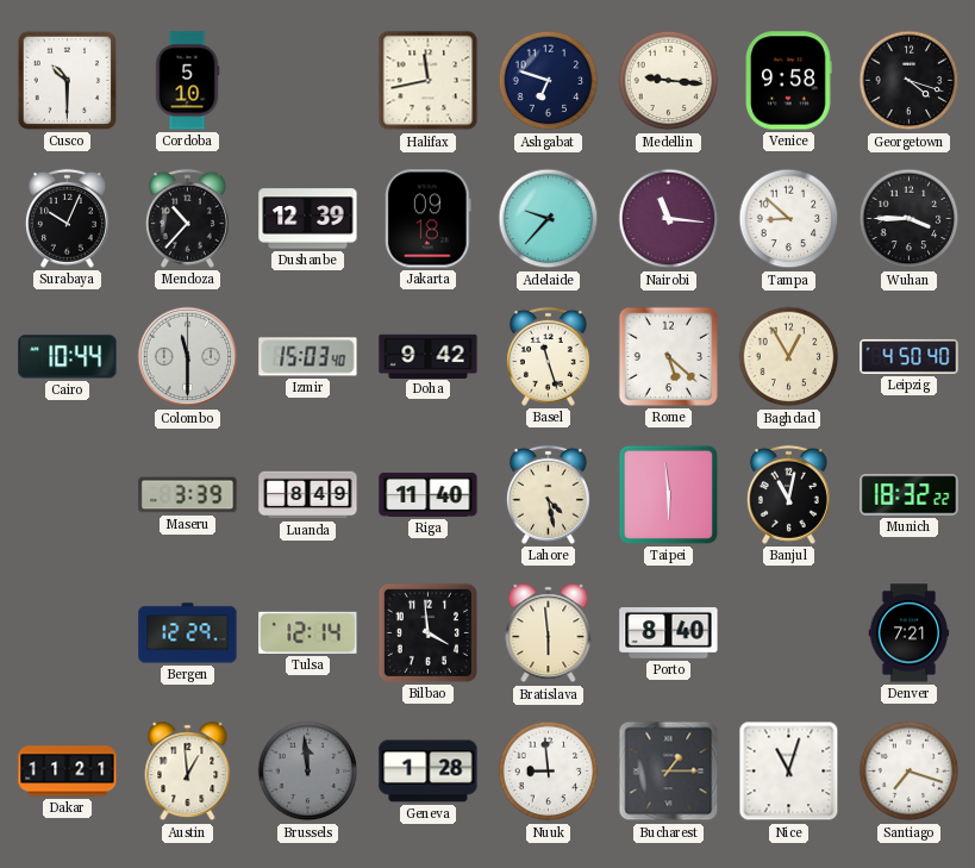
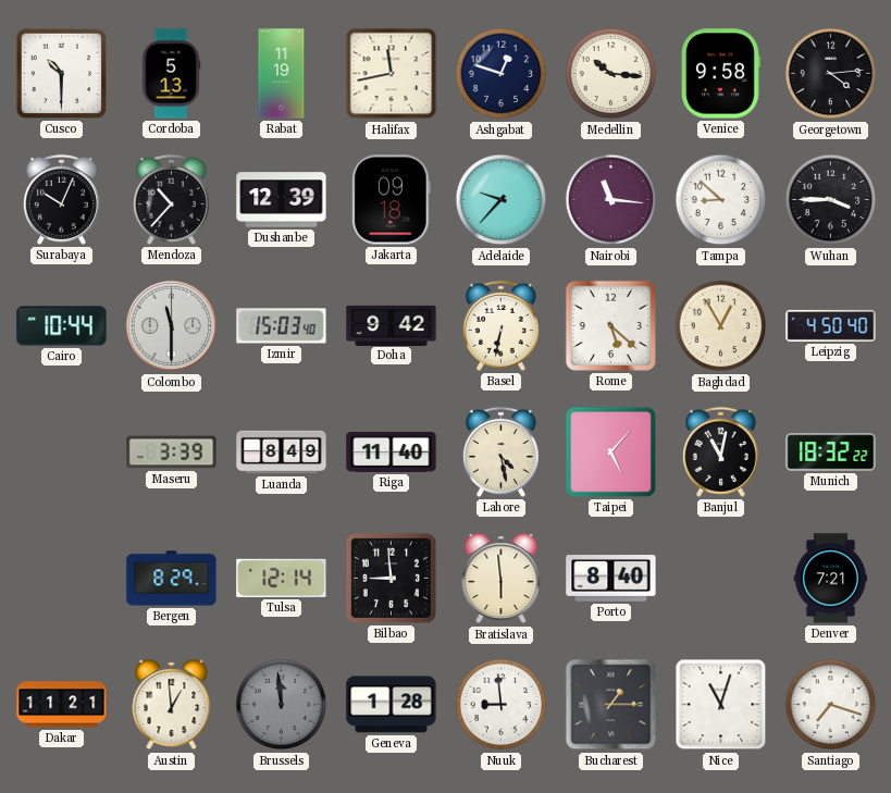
Cordoba: 5:10 -> 5:13
Rabat: none -> 11:19
Ashgabat: 6:48 -> 12:48
Medellin: 9:16 -> 10:16
Georgetown: 4:18 -> 4:14
Basel: 11:27 -> 6:32
Taipei: 5:59 -> 5:07
Bergen: 12:29 -> 8:29
Bilbao: 3:59 -> 8:59
